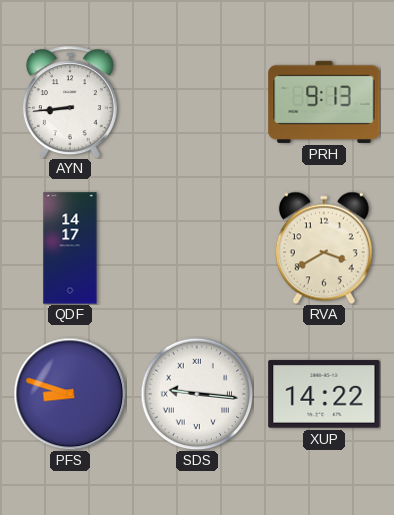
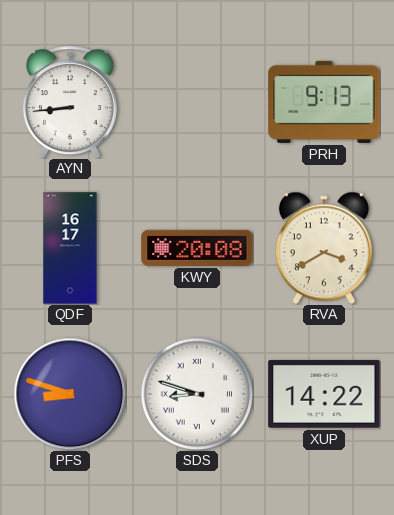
QDF: 14:17 -> 16:17
KWY: none -> 20:08
SDS: 9:16 -> 8:48
